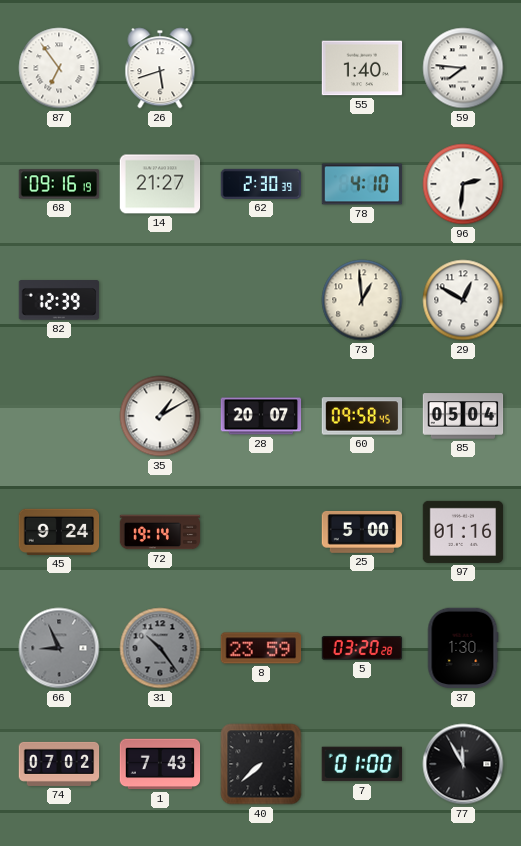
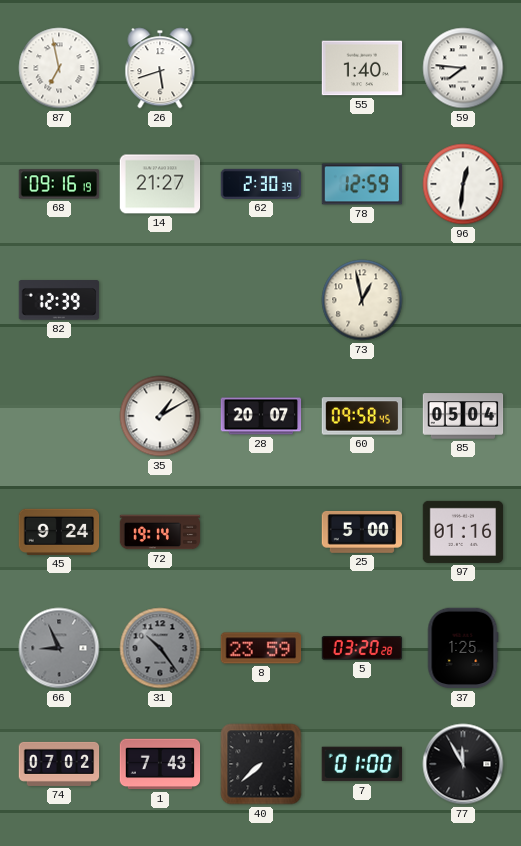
87: 6:54 -> 6:58
78: 4:10 -> 12:59
96: 2:31 -> 12:31
73: 12:59 -> 12:58
29: 12:50 -> none
37: 1:30 -> 1:25
